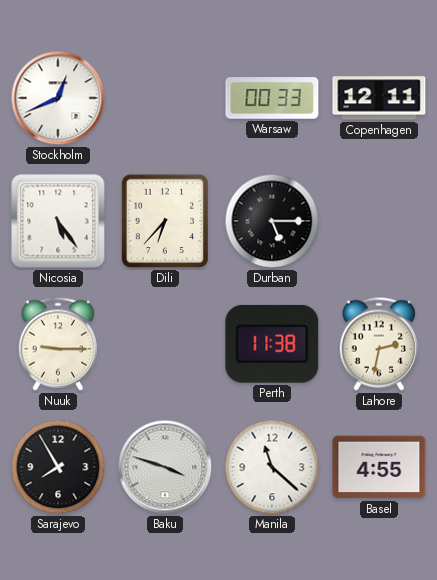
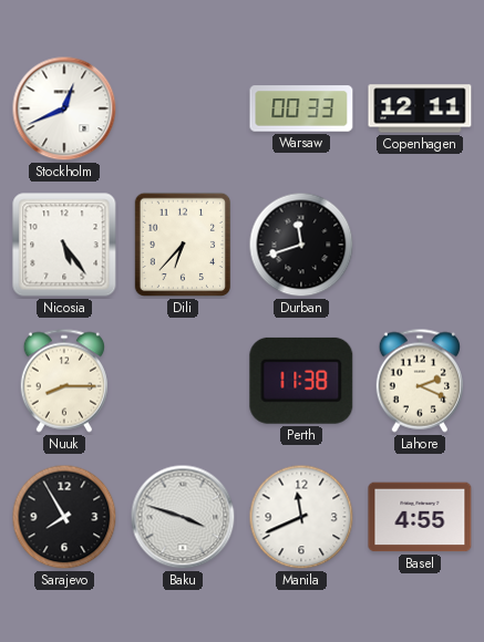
Durban: 5:15 -> 11:42
Nuuk: 9:15 -> 8:15
Lahore: 2:32 -> 2:19
Manila: 11:22 -> 11:41
